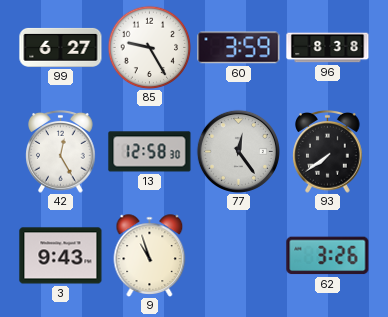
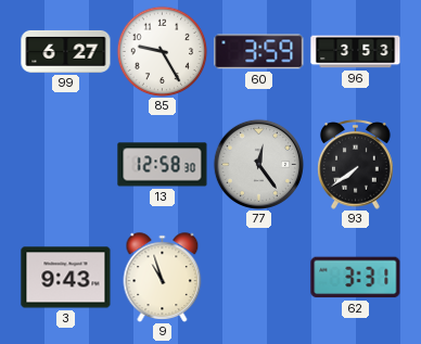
96: 8:38 -> 3:53
42: 12:25 -> none
62: 3:26 -> 3:31
